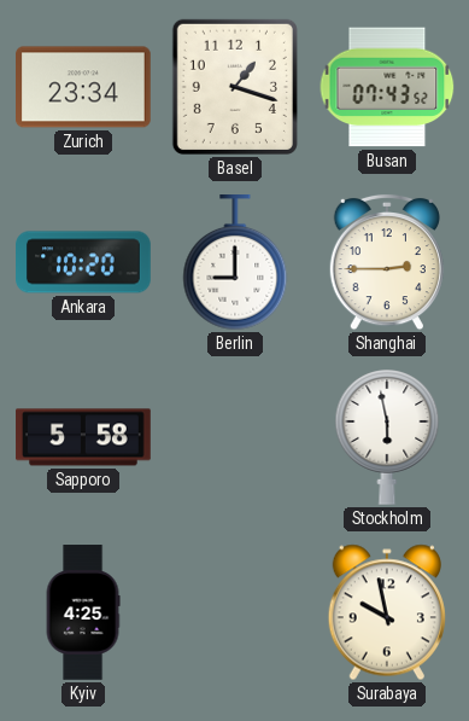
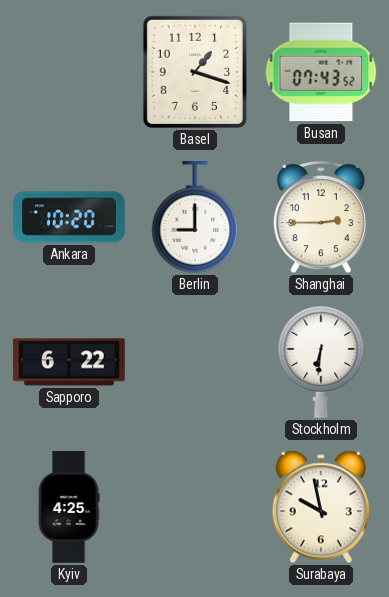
Zurich: 23:34 -> none
Sapporo: 5:58 -> 6:22
Stockholm: 5:58 -> 6:31
